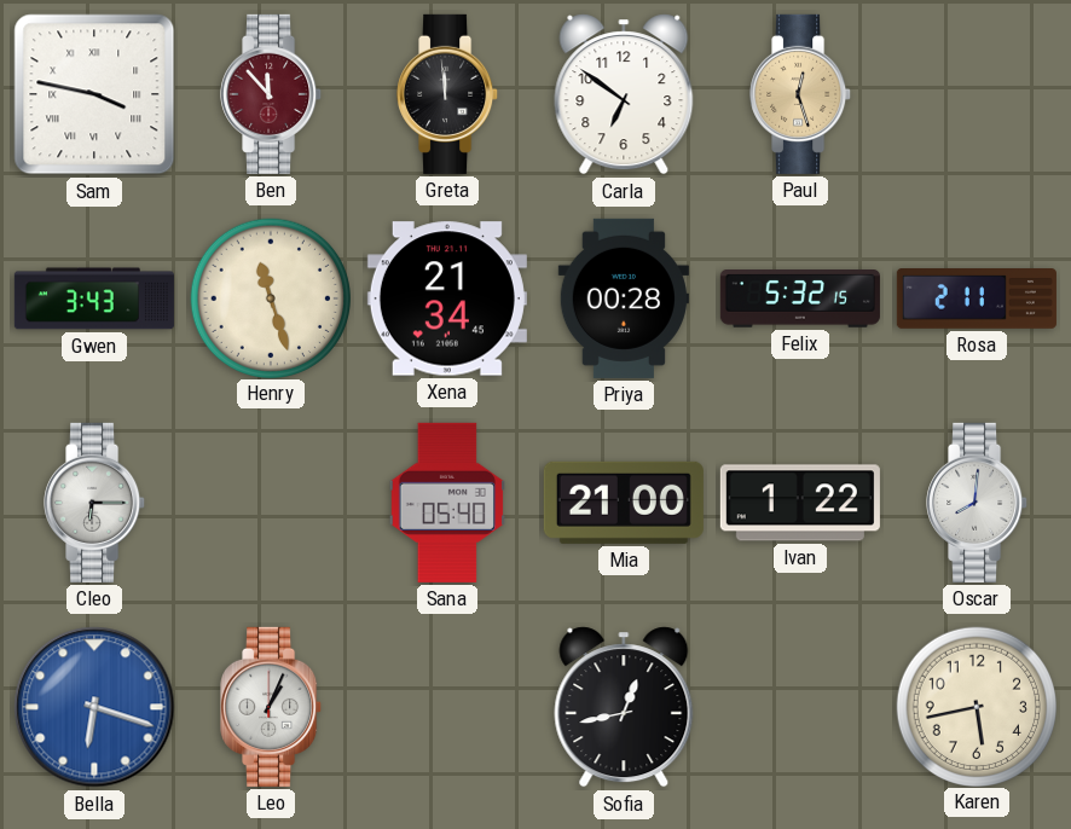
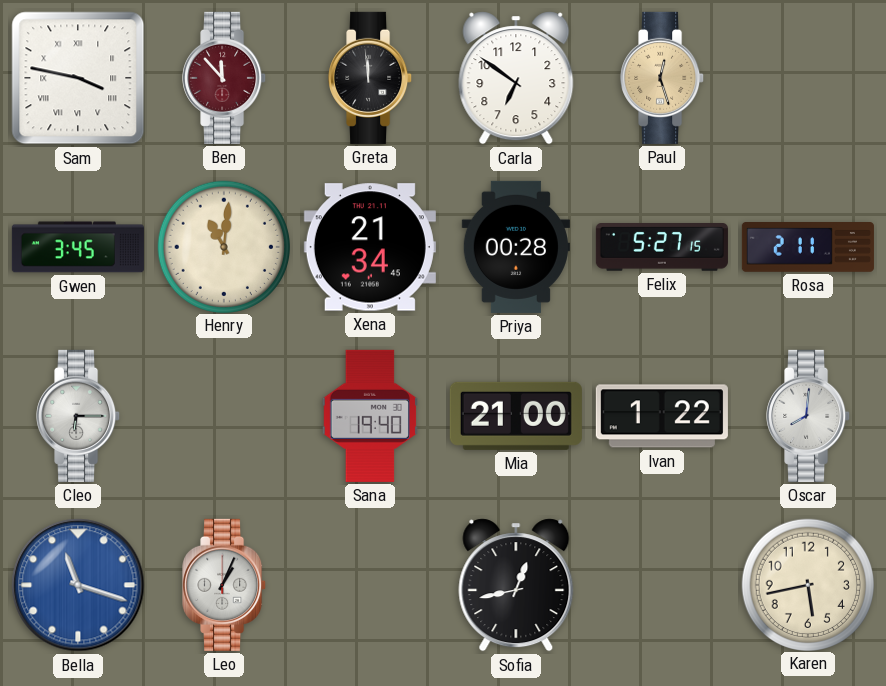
Gwen: 3:43 -> 3:45
Henry: 11:27 -> 11:01
Felix: 5:32 -> 5:27
Sana: 05:40 -> 19:40
Bella: 6:18 -> 11:18
